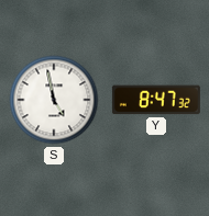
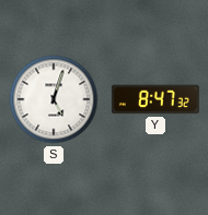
S: 4:58 -> 5:03
